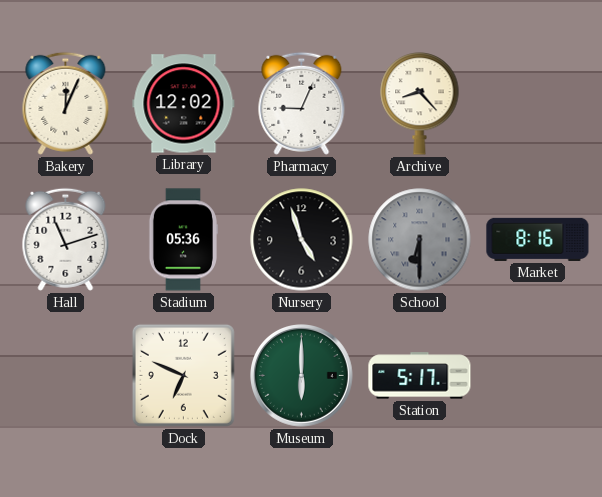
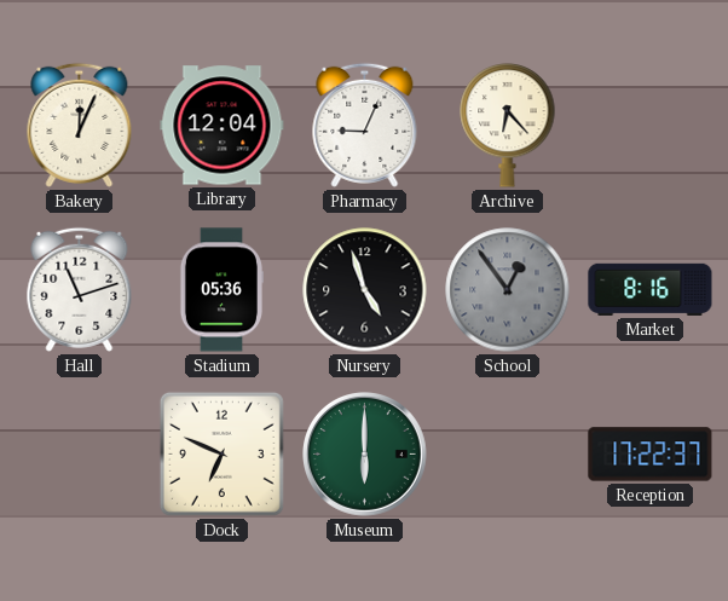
Library: 12:02 -> 12:04
Archive: 8:23 -> 6:23
School: 6:30 -> 12:54
Station: 5:17 -> none
Reception: none -> 17:22
